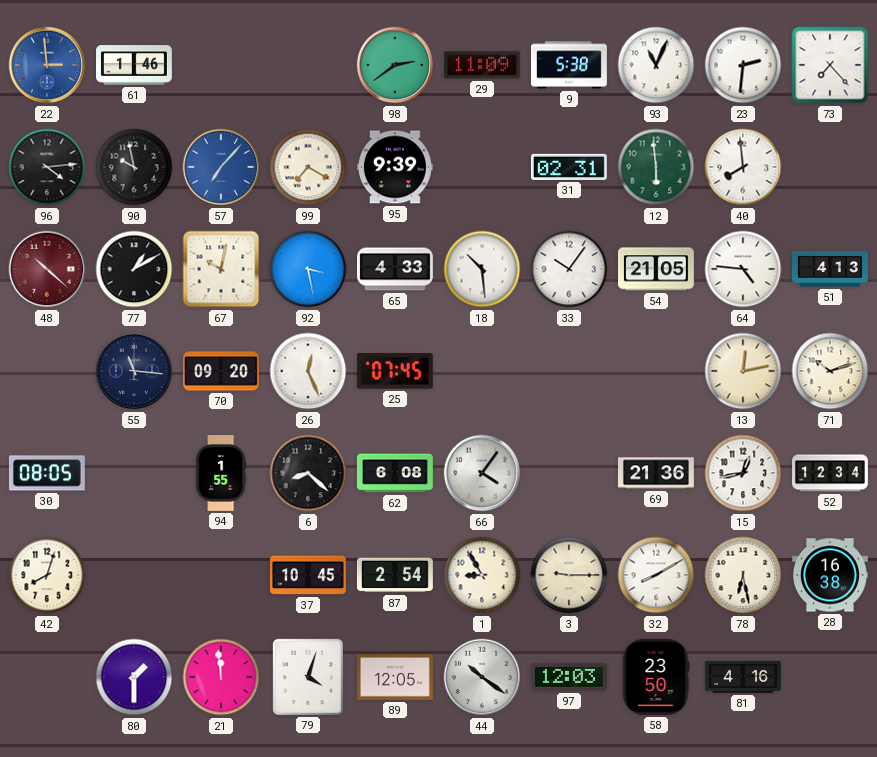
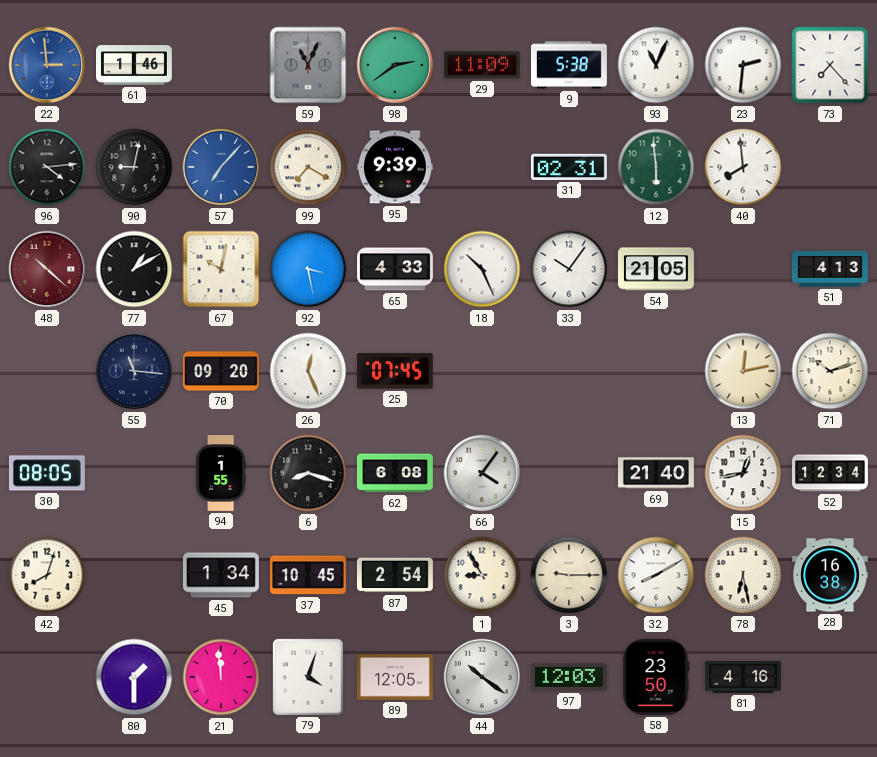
59: none -> 11:04
90: 9:58 -> 9:02
18: 10:29 -> 10:26
64: 4:46 -> none
6: 8:22 -> 8:18
69: 21:36 -> 21:40
45: none -> 1:34
